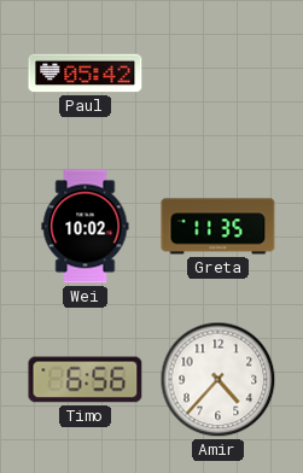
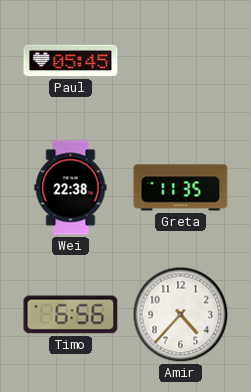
Paul: 05:42 -> 05:45
Wei: 10:02 -> 22:38
